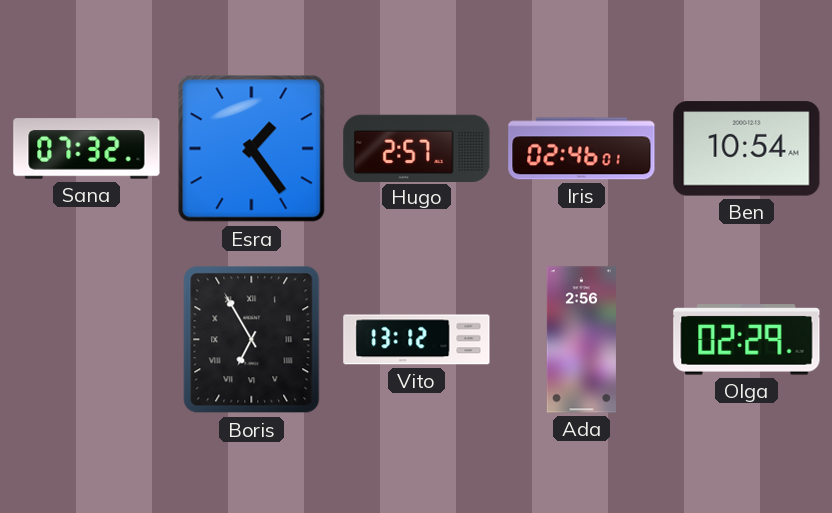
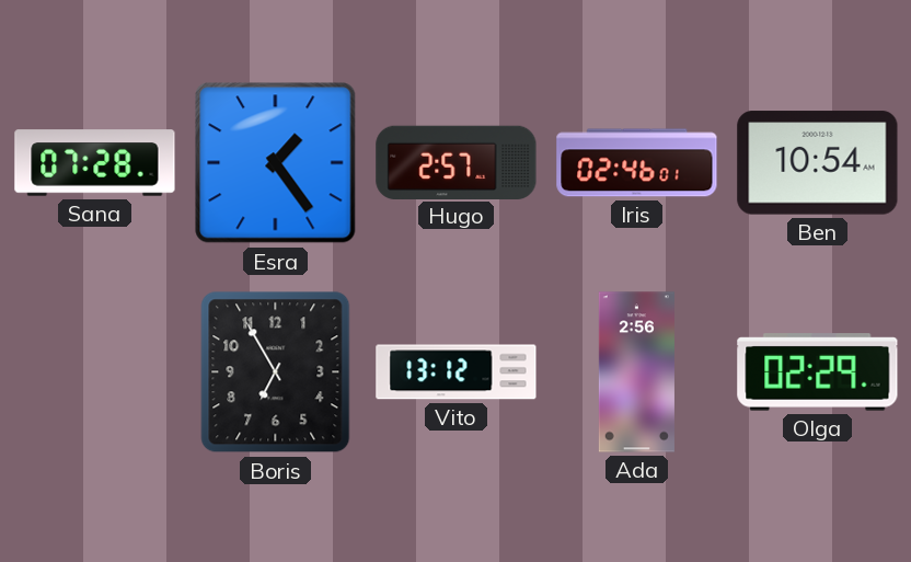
Sana: 07:32 -> 07:28
Boris numerals: Roman -> Arabic
